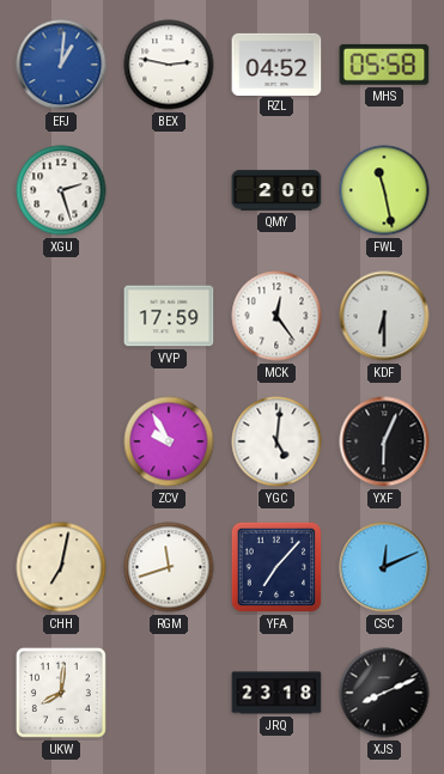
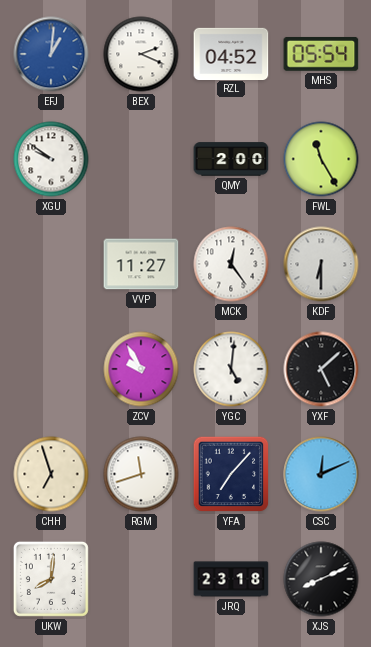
BEX: 2:47 -> 2:19
MHS: 05:58 -> 05:54
XGU: 2:27 -> 9:51
FWL: 11:28 -> 11:25
VVP: 17:59 -> 11:27
YXF: 6:04 -> 5:08
CHH: 7:02 -> 6:57
